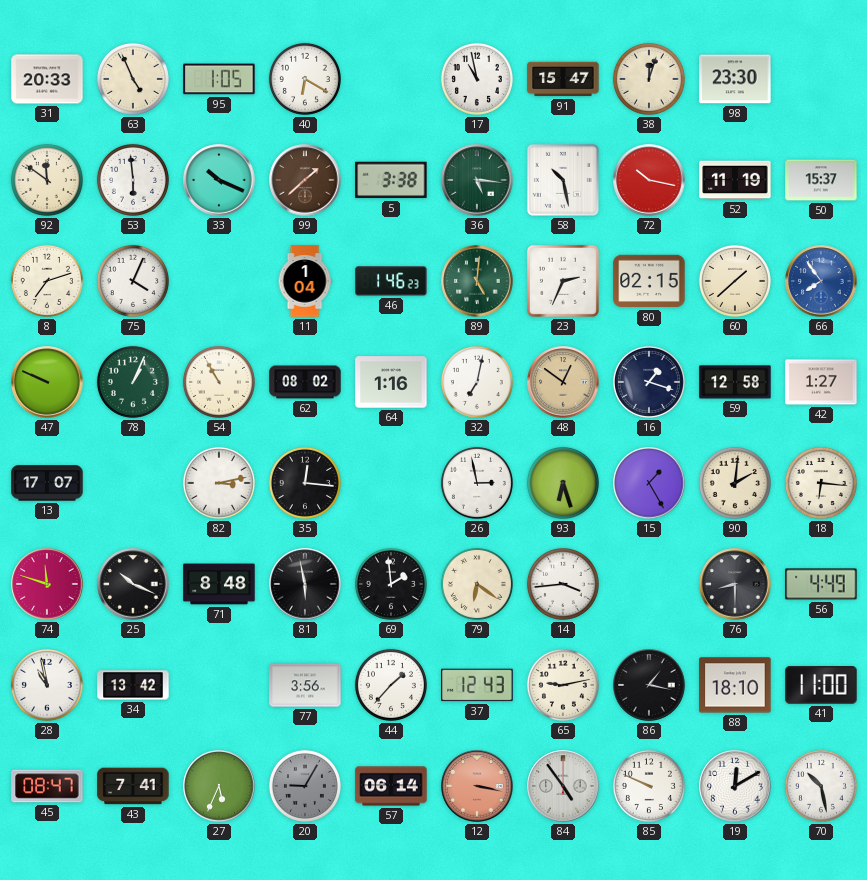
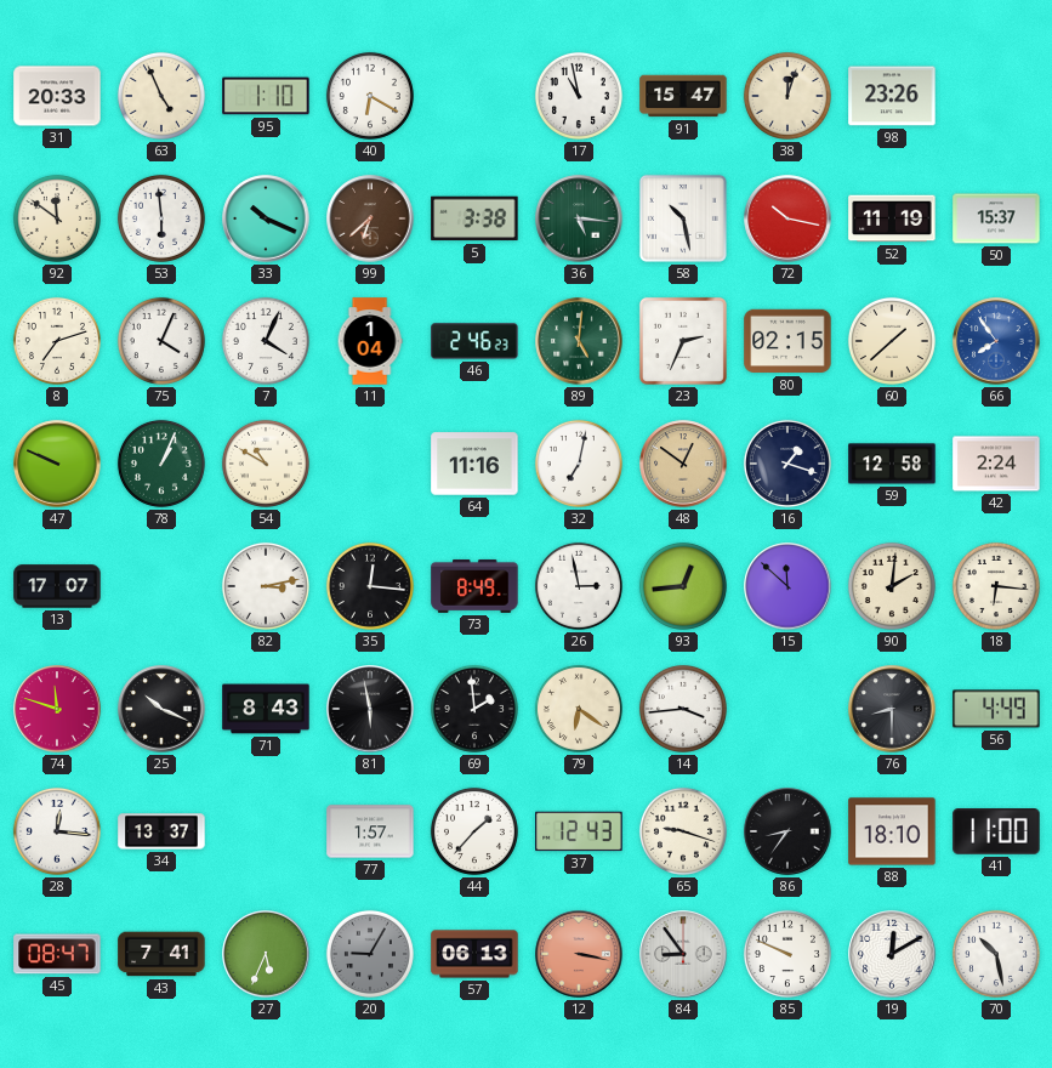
95: 1:05 -> 1:10
98: 23:30 -> 23:26
99: 1:38 -> 6:38
7: none -> 4:04
46: 1:46 -> 2:46
54: 10:55 -> 10:50
62: 08:02 -> none
64: 1:16 -> 11:16
42: 1:27 -> 2:24
73: none -> 8:49
93: 6:27 -> 12:44
15: 1:25 -> 11:52
71: 8:48 -> 8:43
28: 10:58 -> 12:16
34: 13:42 -> 13:37
77: 3:56 -> 1:57
65: 9:13 -> 9:18
86: 1:17 -> 8:36
57: 06:14 -> 06:13
84: 4:54 -> 8:54
